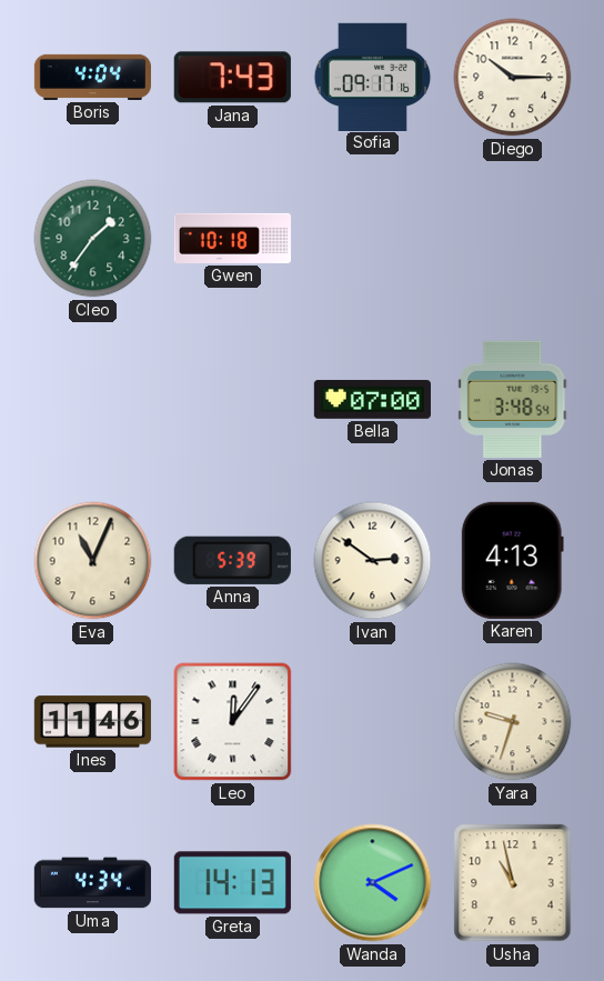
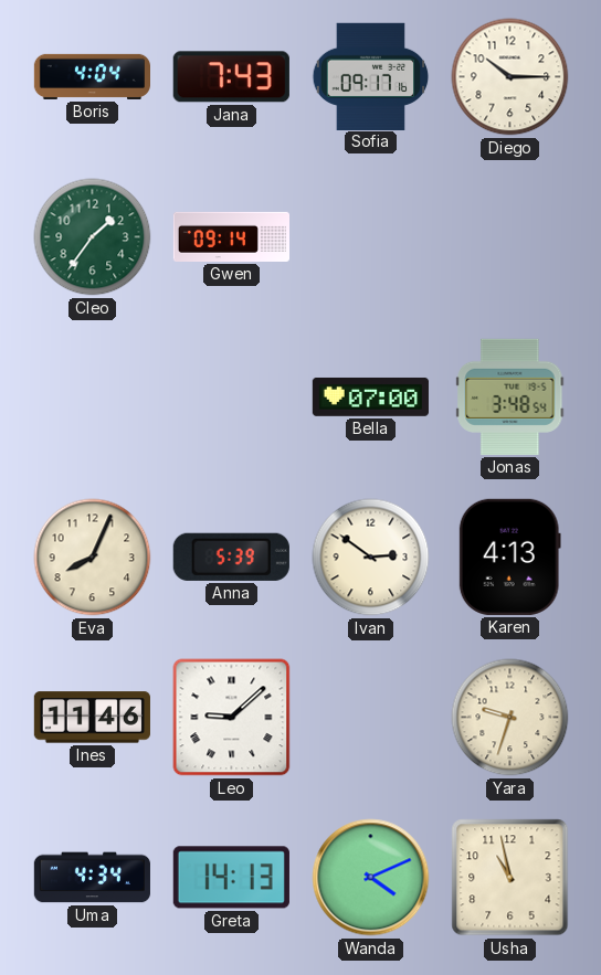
Gwen: 10:18 -> 09:14
Eva: 11:04 -> 8:04
Leo: 12:06 -> 9:08
